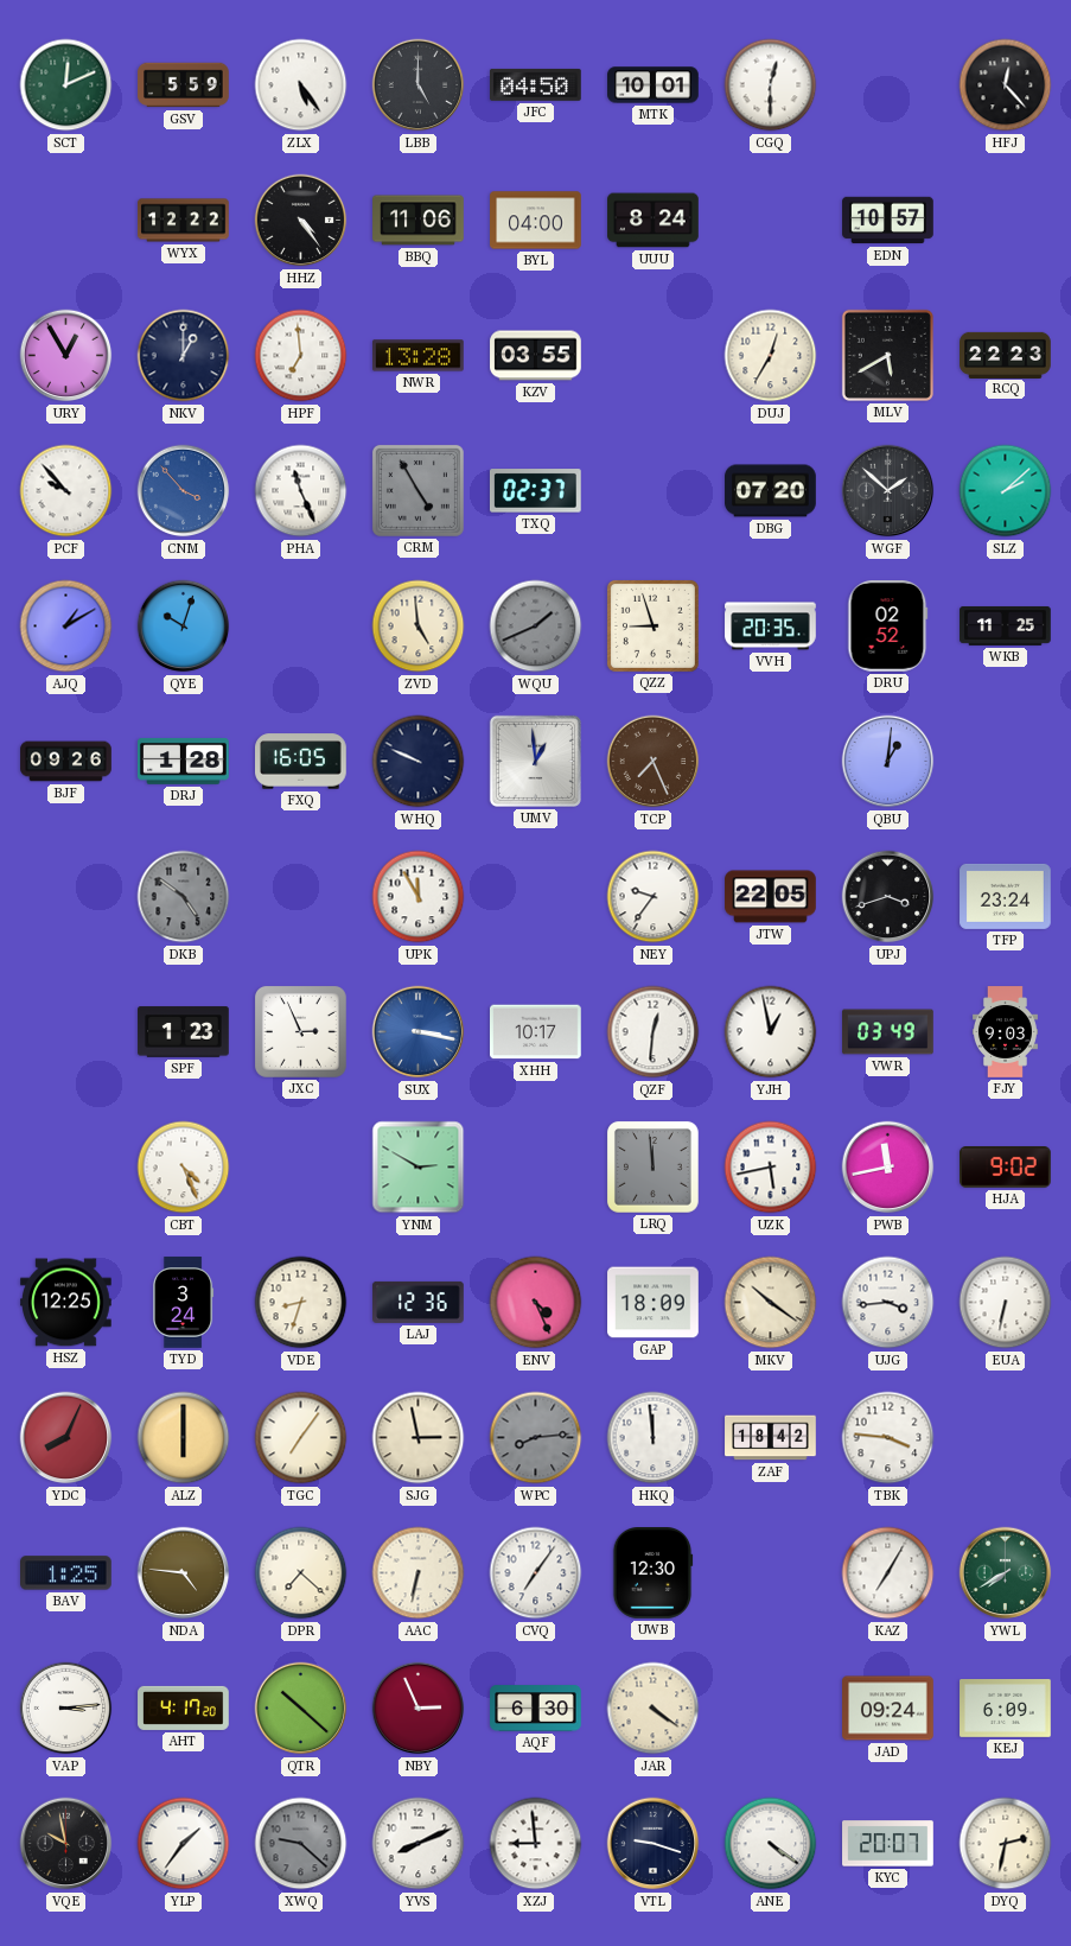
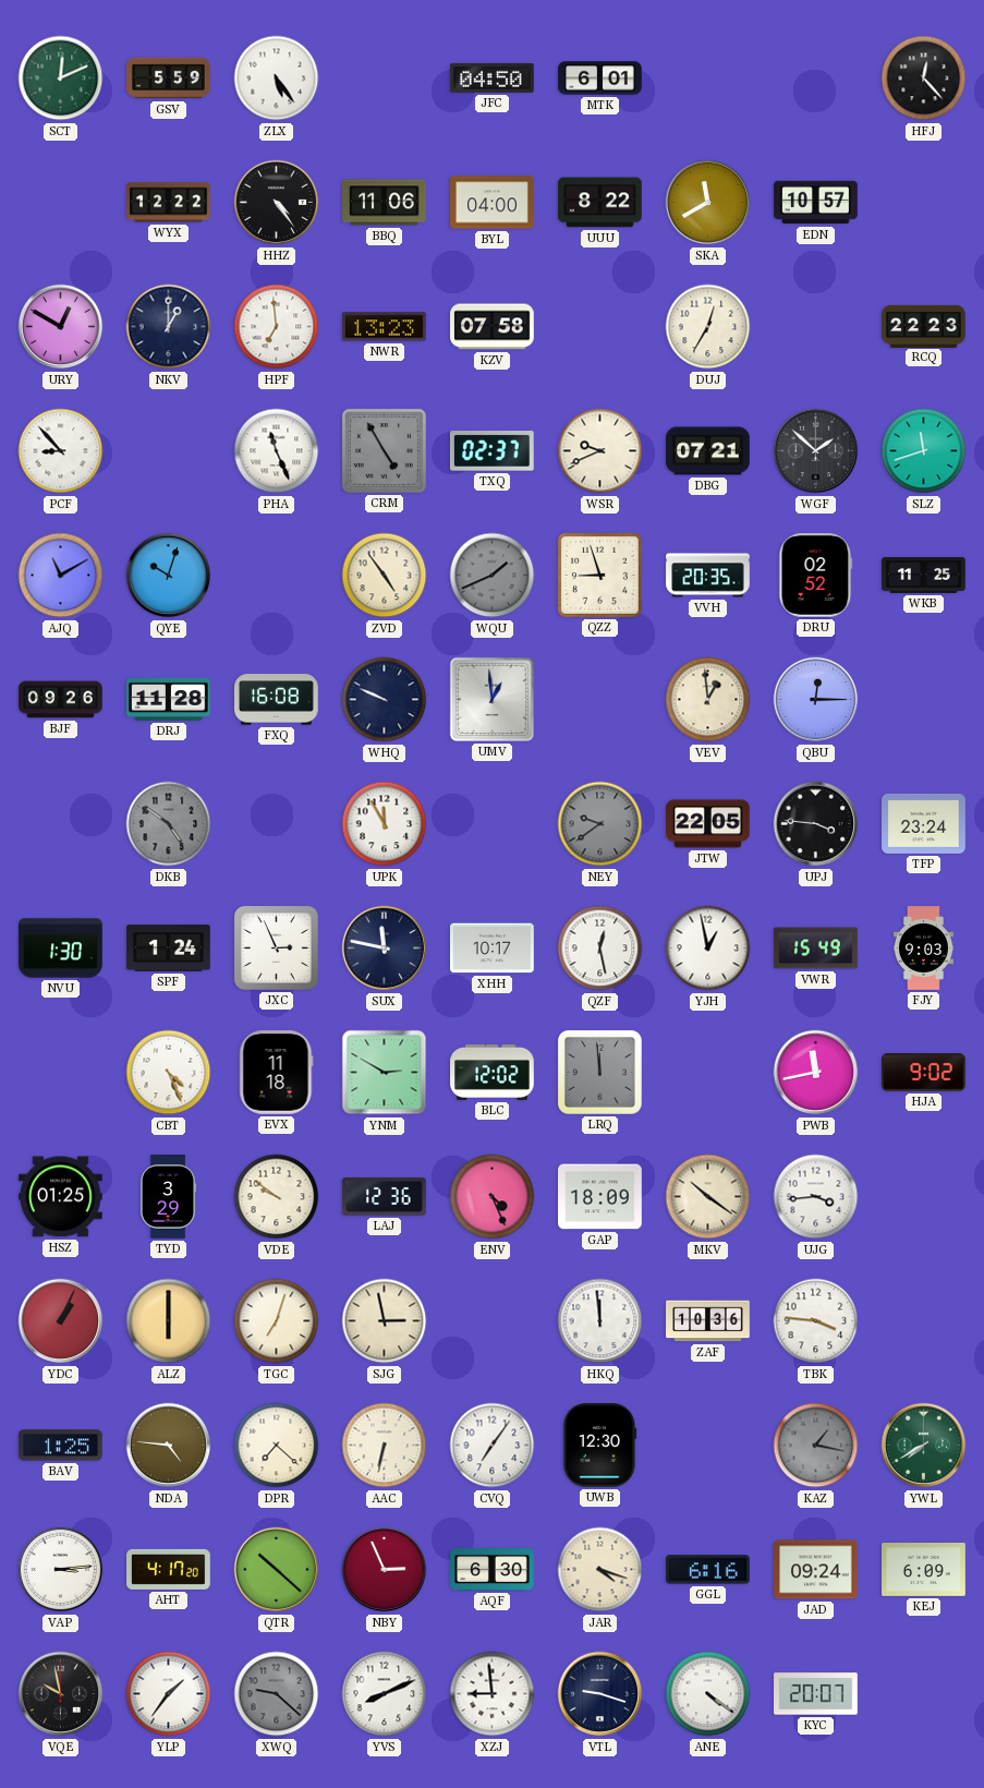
LBB: 5:00 -> none
MTK: 10:01 -> 6:01
CGQ: 12:30 -> none
UUU: 8:24 -> 8:22
SKA: none -> 11:40
URY: 12:55 -> 12:50
NWR: 13:28 -> 13:23
KZV: 03:55 -> 07:58
MLV: 5:40 -> none
PCF: 9:53 -> 8:53
CNM: 3:53 -> none
WSR: none -> 9:41
DBG: 07:20 -> 07:21
SLZ: 2:08 -> 11:42
AJQ: 1:10 -> 11:10
ZVD: 4:59 -> 4:54
DRJ: 1:28 -> 11:28
FXQ: 16:05 -> 16:08
TCP: 7:26 -> none
VEV: none -> 12:59
QBU: 1:01 -> 12:15
NEY: 9:36 -> 9:39
NEY dial: white -> grey
UPJ: 3:42 -> 3:46
NVU: none -> 1:30
SPF: 1:23 -> 1:24
SUX: 3:17 -> 11:47
SUX dial: blue -> navy
QZF: 12:31 -> 12:28
VWR: 03:49 -> 15:49
EVX: none -> 11:18
BLC: none -> 12:02
UZK: 5:43 -> none
HSZ: 12:25 -> 01:25
TYD: 3:24 -> 3:29
VDE: 8:33 -> 9:51
EUA: 6:32 -> none
YDC: 8:04 -> 1:04
TGC: 7:06 -> 7:03
WPC: 8:14 -> none
ZAF: 18:42 -> 10:36
KAZ: 7:05 -> 1:17
KAZ dial: white -> grey
JAR: 4:21 -> 4:18
GGL: none -> 6:16
DYQ: 2:32 -> none
